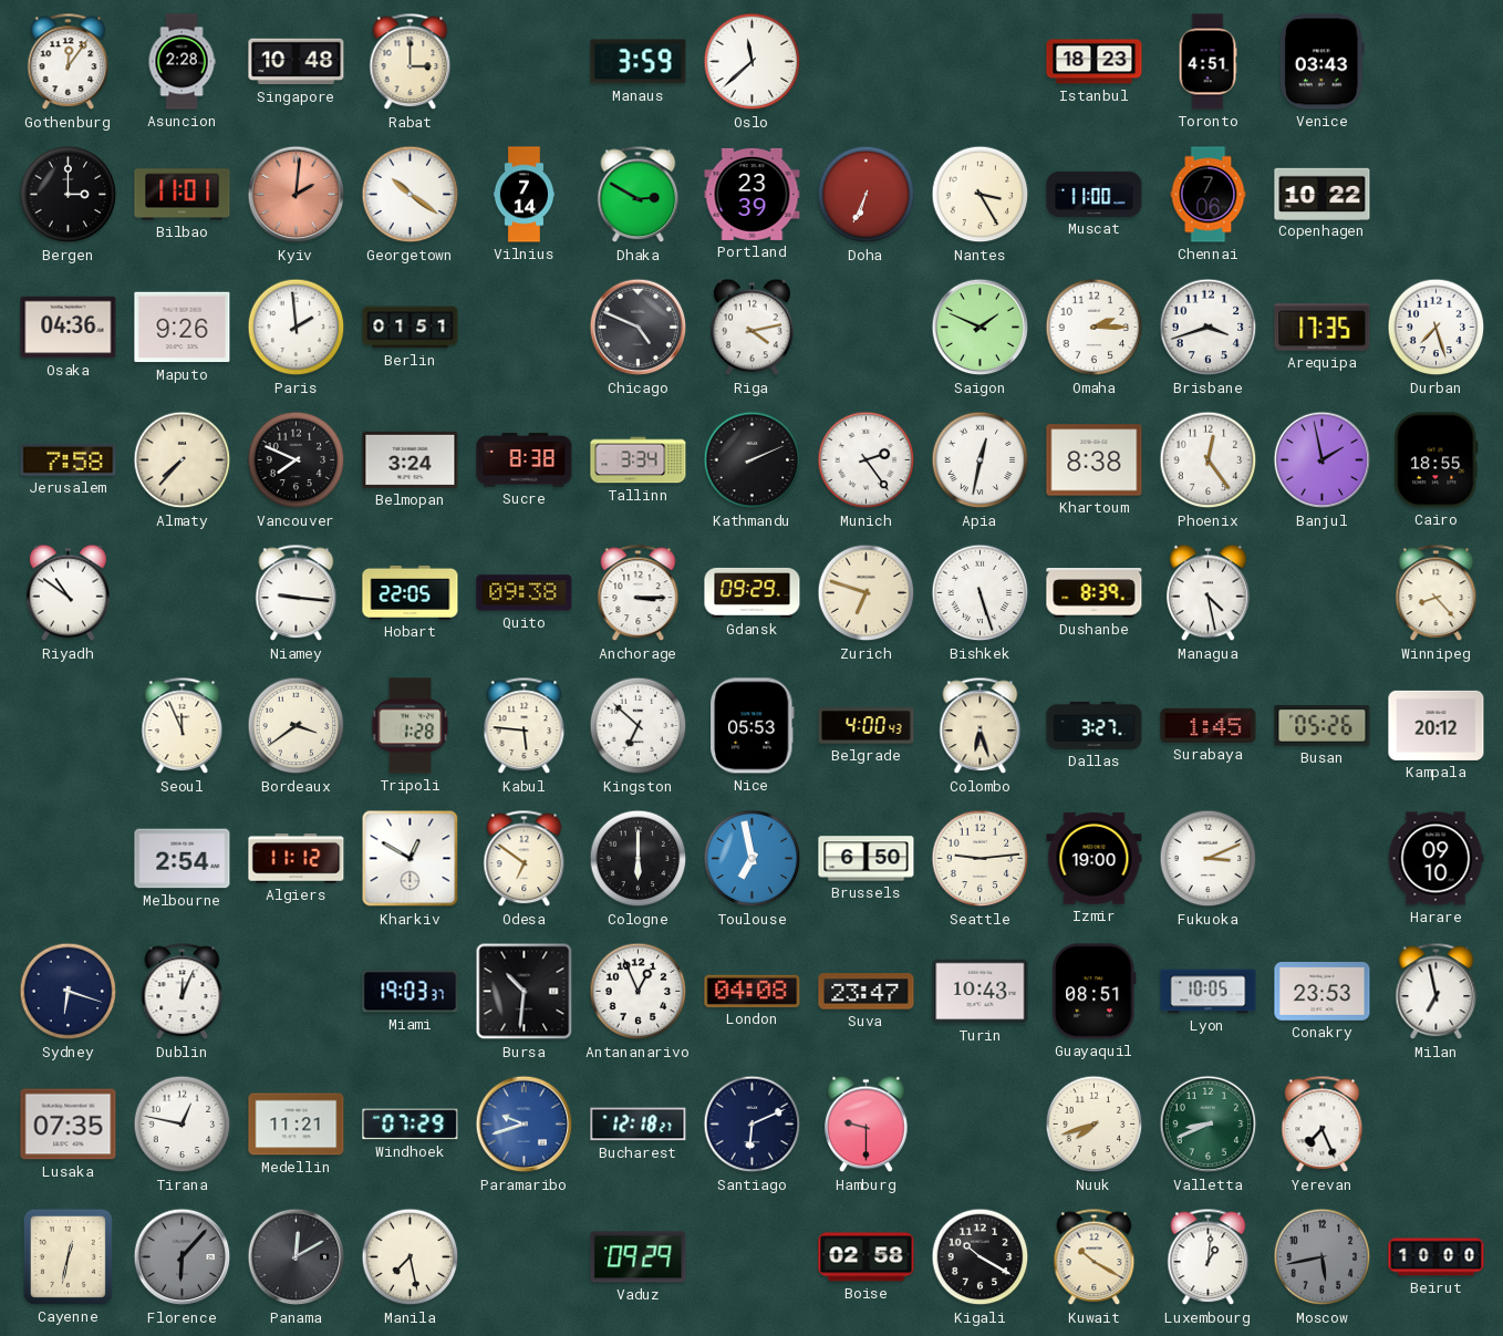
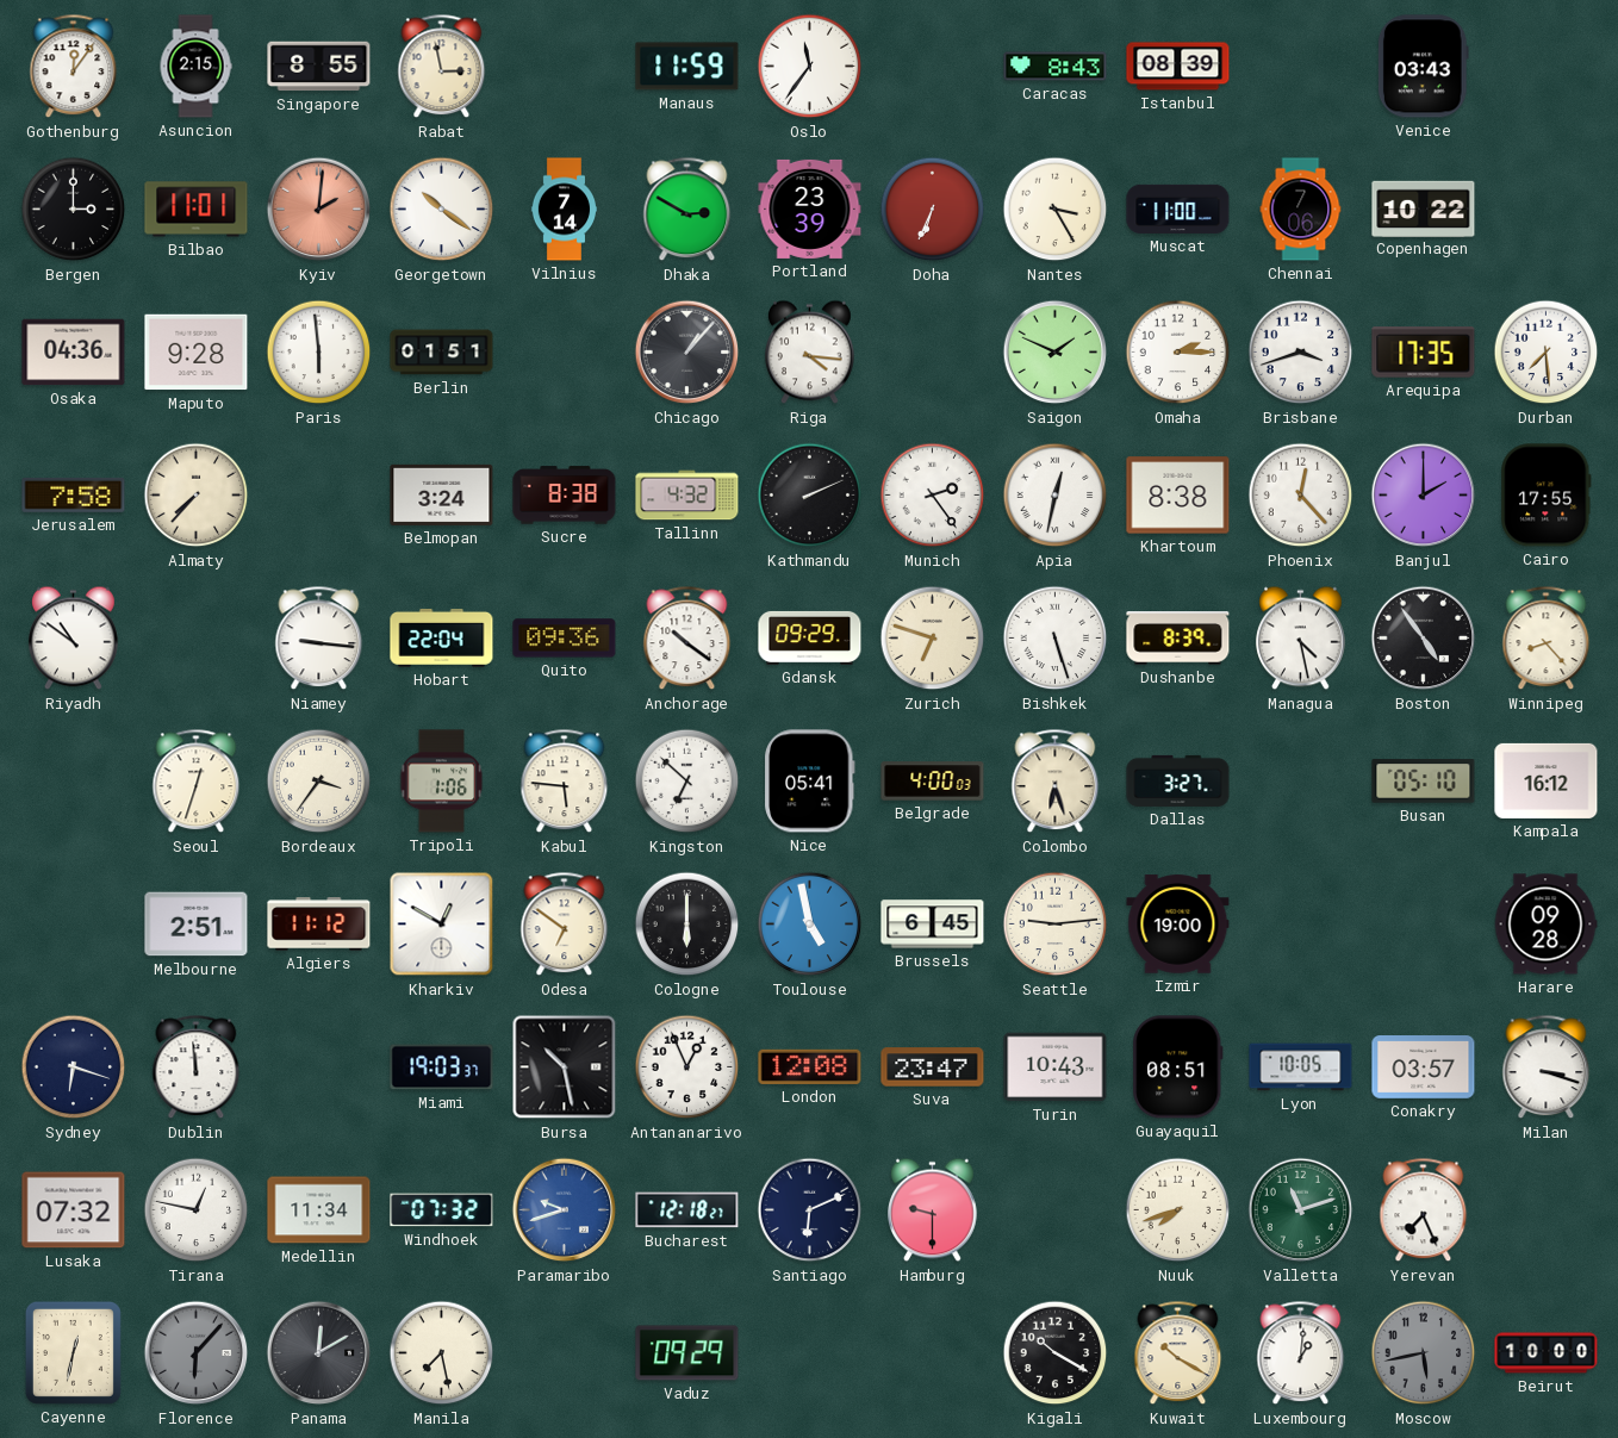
Asuncion: 2:28 -> 2:15
Singapore: 10:48 -> 8:55
Rabat: 3:00 -> 2:58
Manaus: 3:59 -> 11:59
Oslo: 11:38 -> 11:36
Caracas: none -> 8:43
Istanbul: 18:23 -> 08:39
Toronto: 4:51 -> none
Maputo: 9:26 -> 9:28
Paris: 1:59 -> 5:59
Chicago: 4:49 -> 1:07
Riga: 4:13 -> 4:16
Durban: 7:27 -> 7:29
Vancouver: 7:49 -> none
Tallinn: 3:34 -> 4:32
Phoenix: 12:24 -> 12:23
Banjul: 1:58 -> 2:00
Cairo: 18:55 -> 17:55
Hobart: 22:05 -> 22:04
Quito: 09:38 -> 09:36
Anchorage: 3:15 -> 10:21
Boston: none -> 4:54
Seoul: 11:56 -> 12:33
Bordeaux: 3:39 -> 3:36
Tripoli: 1:28 -> 1:06
Nice: 05:53 -> 05:41
Belgrade: 4:00:43 -> 4:00:03
Surabaya: 1:45 -> none
Busan: 05:26 -> 05:10
Kampala: 20:12 -> 16:12
Melbourne: 2:54 -> 2:51
Toulouse: 6:58 -> 4:58
Brussels: 6:50 -> 6:45
Fukuoka: 3:11 -> none
Harare: 09:10 -> 09:28
Dublin: 12:04 -> 11:59
Bursa: 10:31 -> 10:28
London: 04:08 -> 12:08
Conakry: 23:53 -> 03:57
Milan: 6:58 -> 3:18
Lusaka: 07:35 -> 07:32
Medellin: 11:21 -> 11:34
Windhoek: 07:29 -> 07:32
Valletta: 8:41 -> 11:12
Boise: 02:58 -> none
